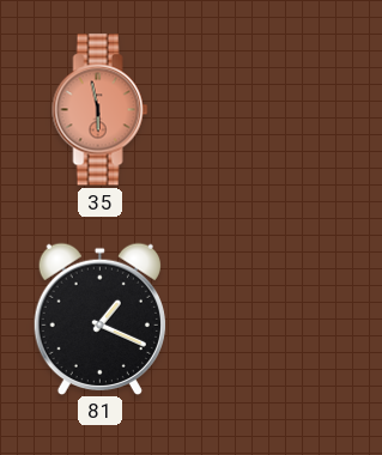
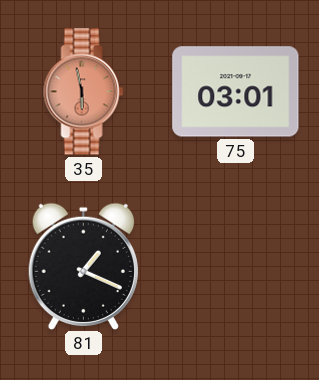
75: none -> 03:01
